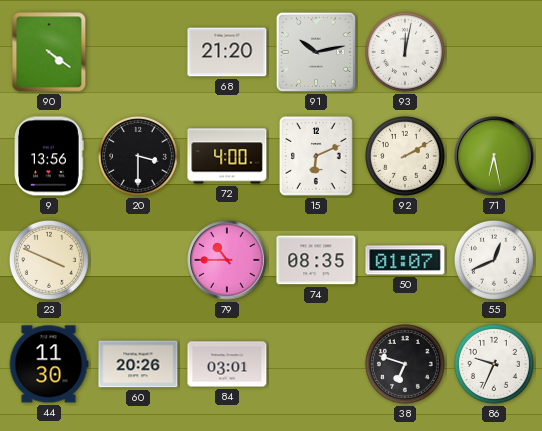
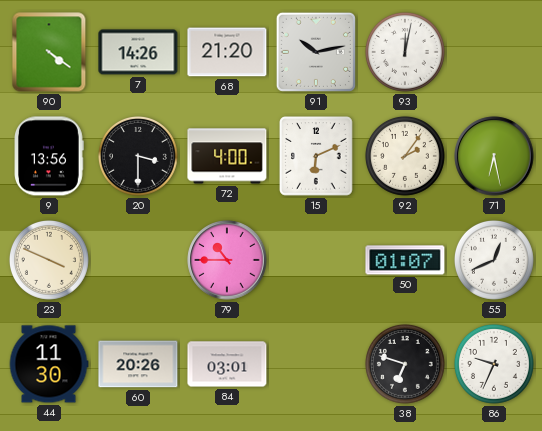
7: none -> 14:26
92: 2:10 -> 2:06
74: 08:35 -> none
